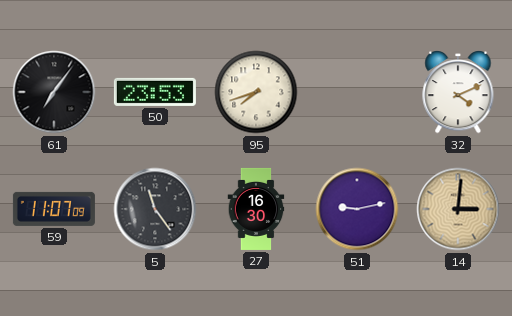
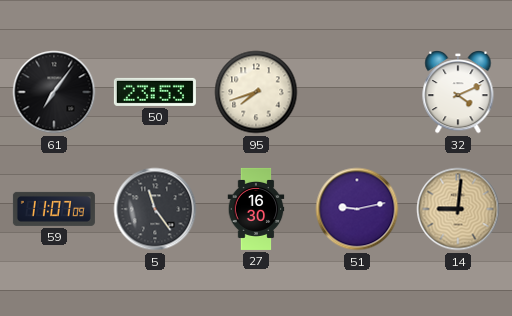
14: 3:01 -> 9:01
